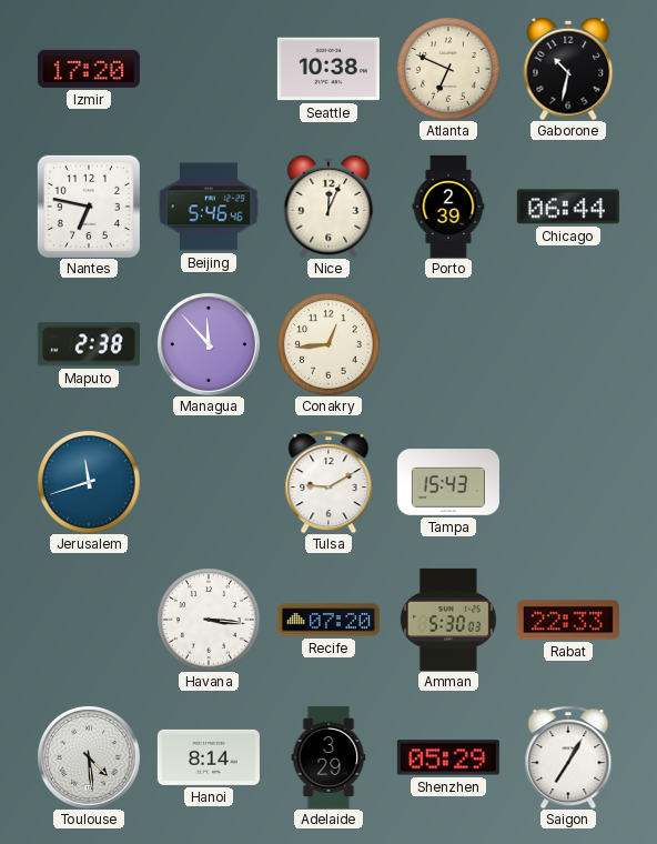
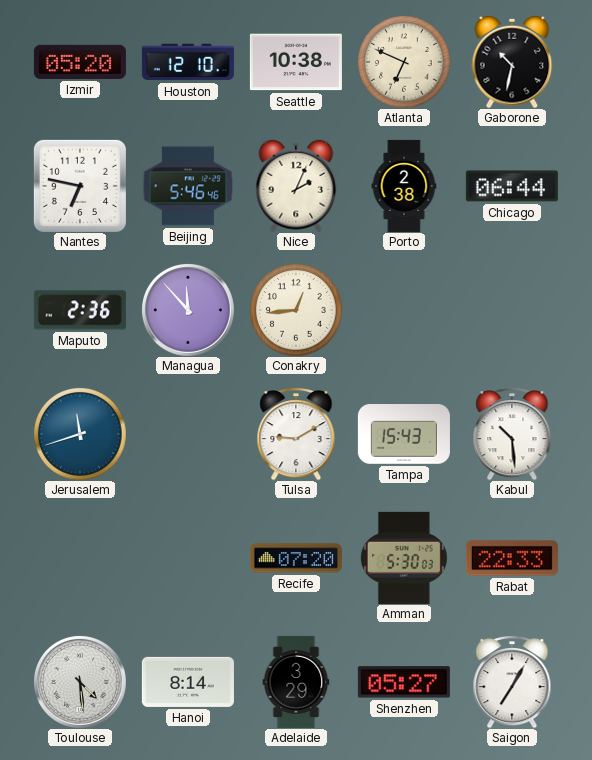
Izmir: 17:20 -> 05:20
Houston: none -> 12:10
Nice: 12:04 -> 2:04
Porto: 2:39 -> 2:38
Maputo: 2:38 -> 2:36
Kabul: none -> 10:29
Havana: 3:16 -> none
Shenzhen: 05:29 -> 05:27
